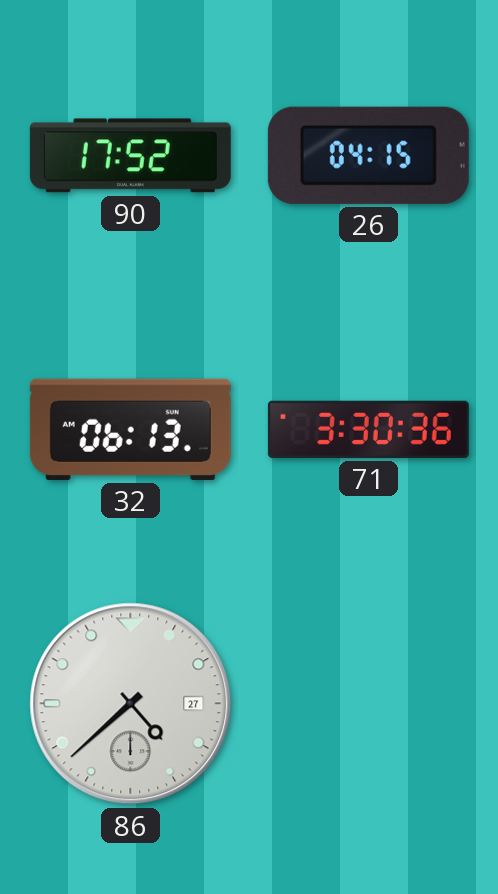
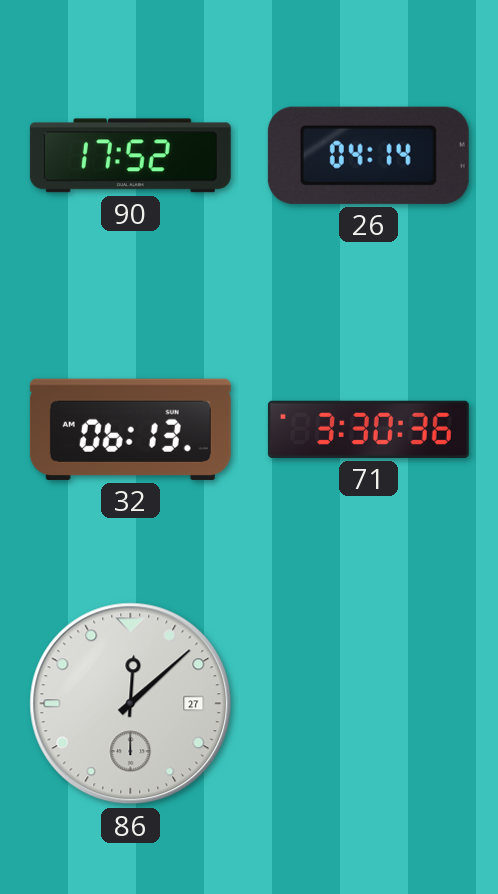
26: 04:15 -> 04:14
86: 4:38 -> 12:08
